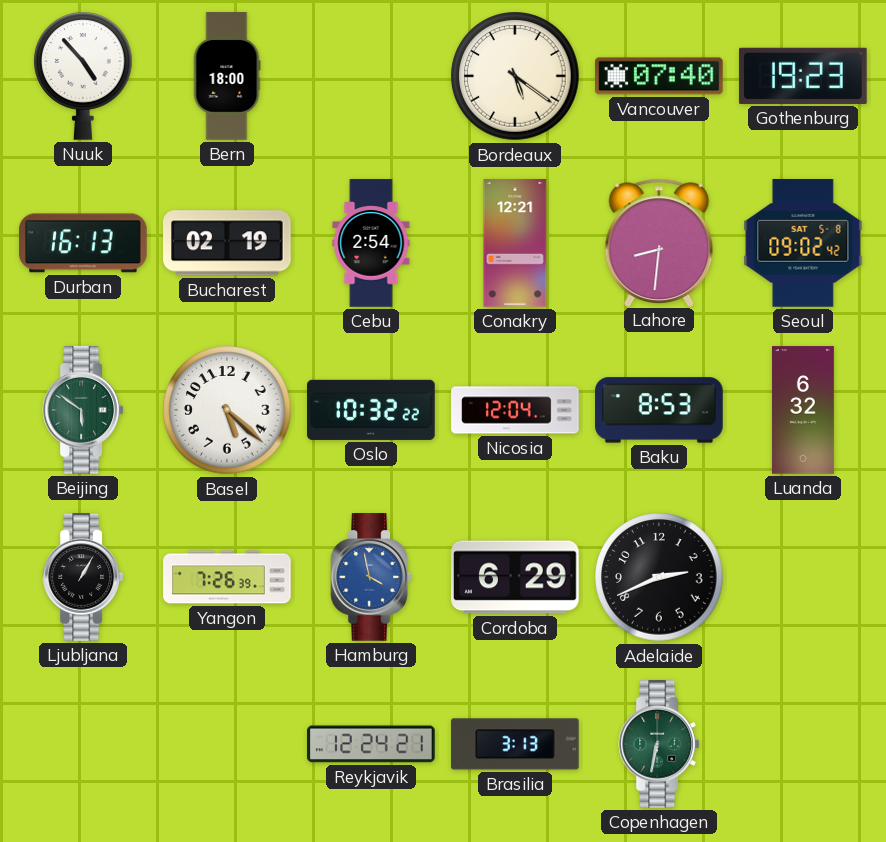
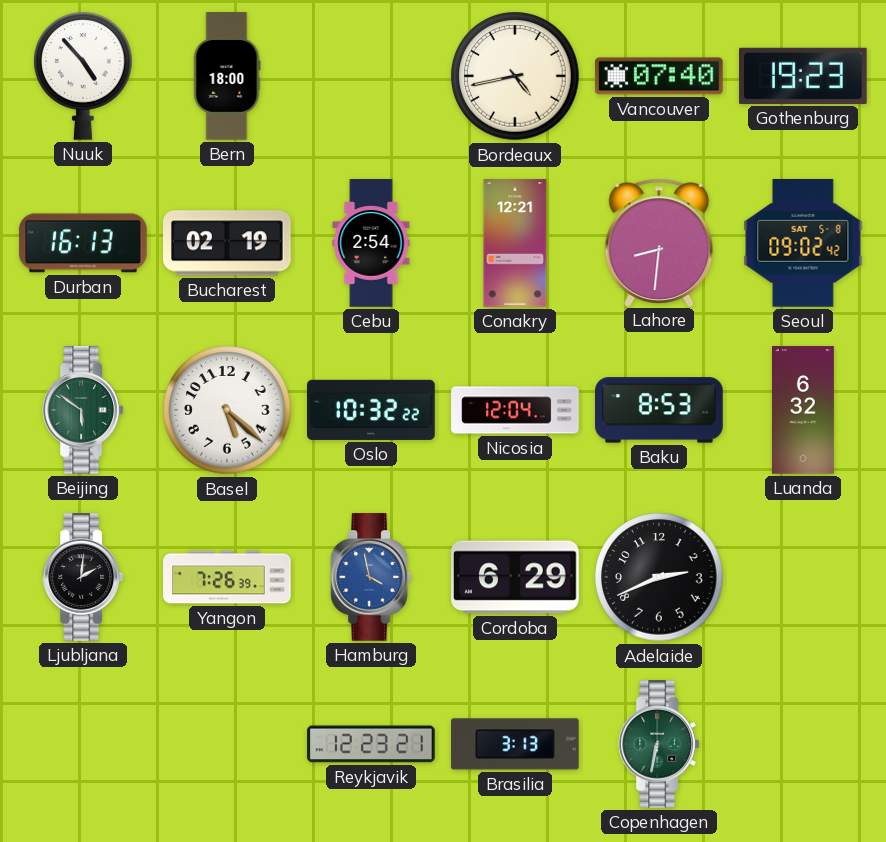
Bordeaux: 5:21 -> 4:43
Ljubljana: 1:05 -> 2:01
Reykjavik: 12:24 -> 12:23
